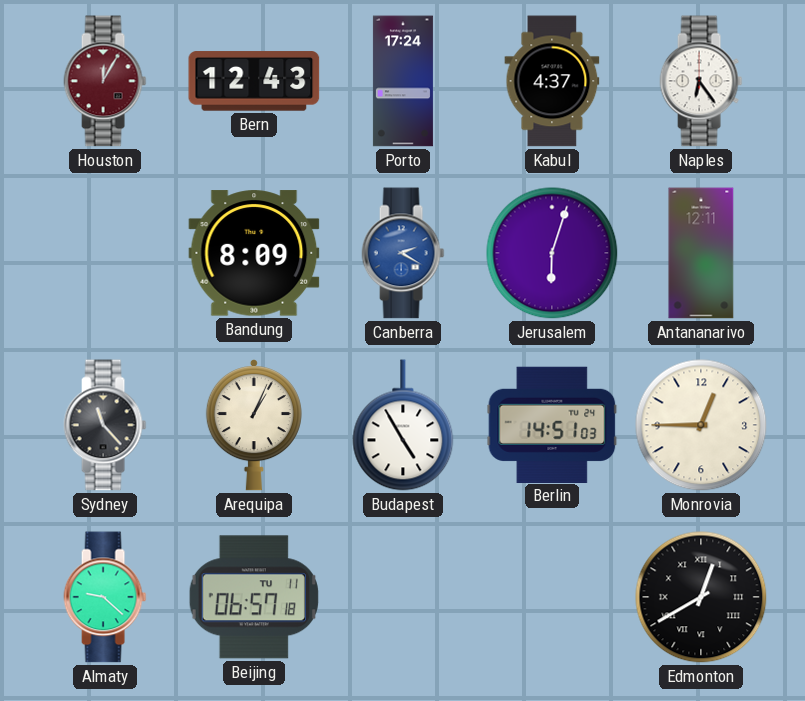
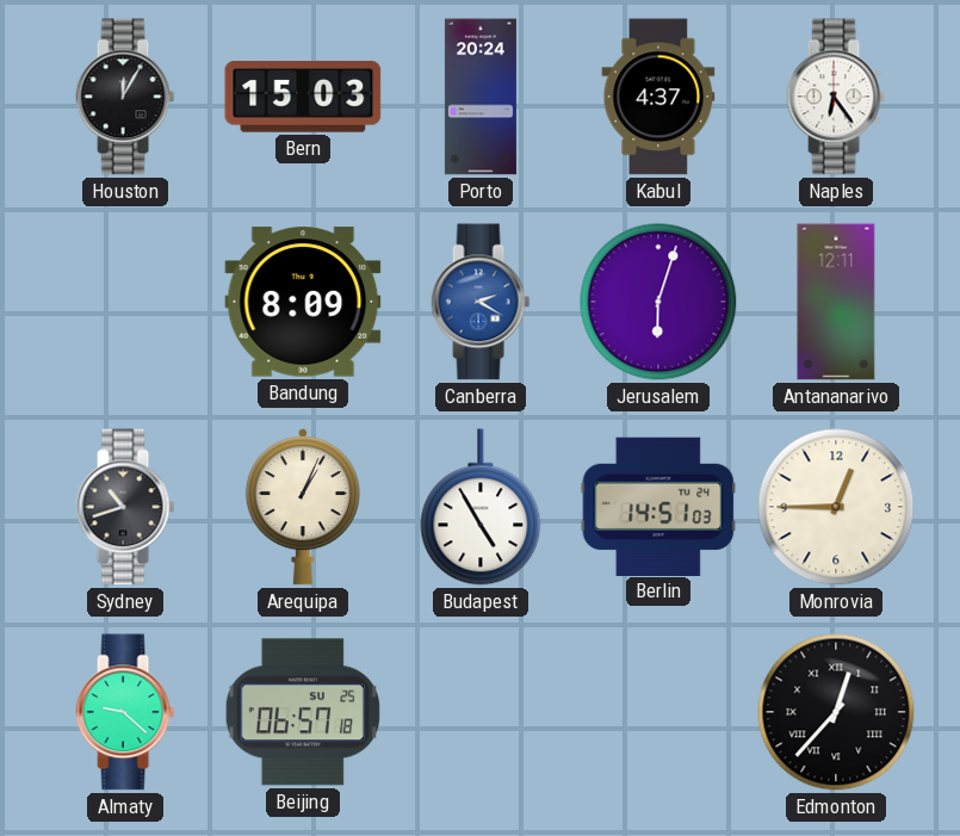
Houston dial: burgundy -> black
Bern: 12:43 -> 15:03
Porto: 17:24 -> 20:24
Sydney: 11:23 -> 10:42
Beijing date: TU 11 -> SU 25
Edmonton: 12:40 -> 12:37
